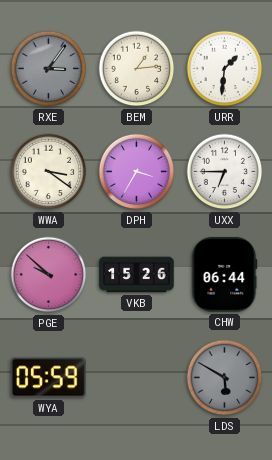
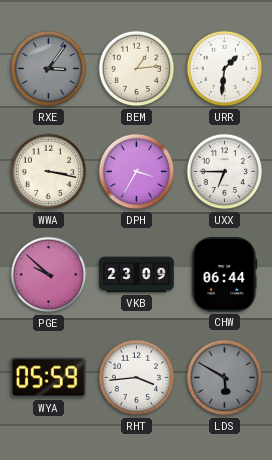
WWA: 3:21 -> 3:17
VKB: 15:26 -> 23:09
RHT: none -> 3:44
